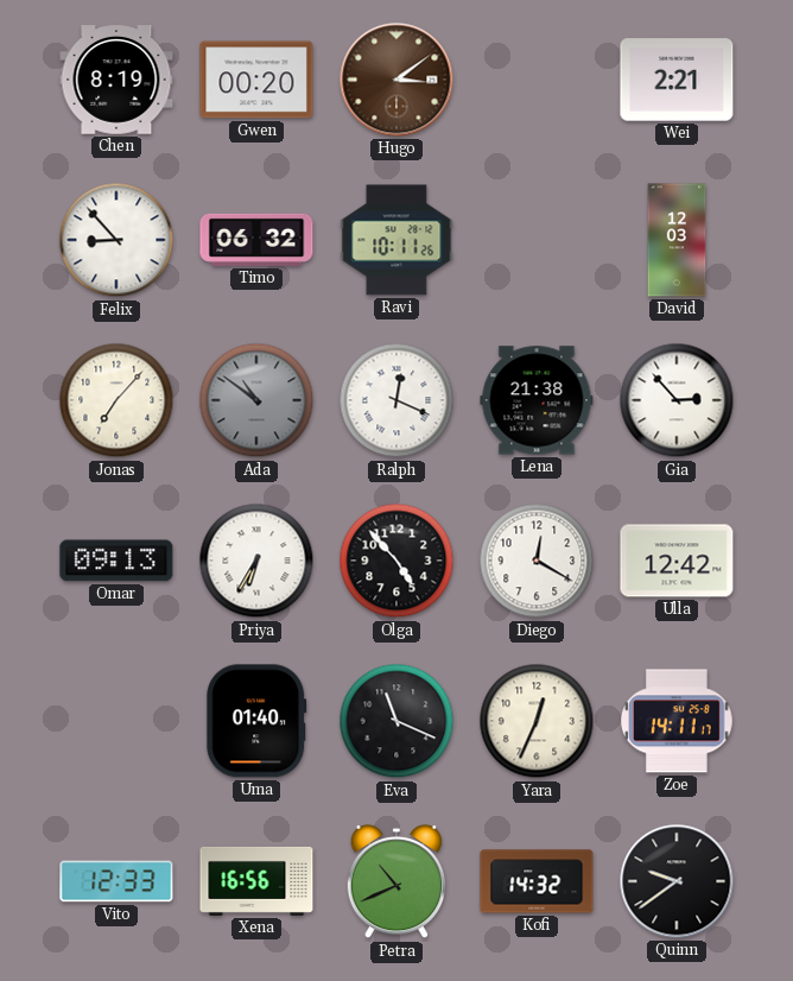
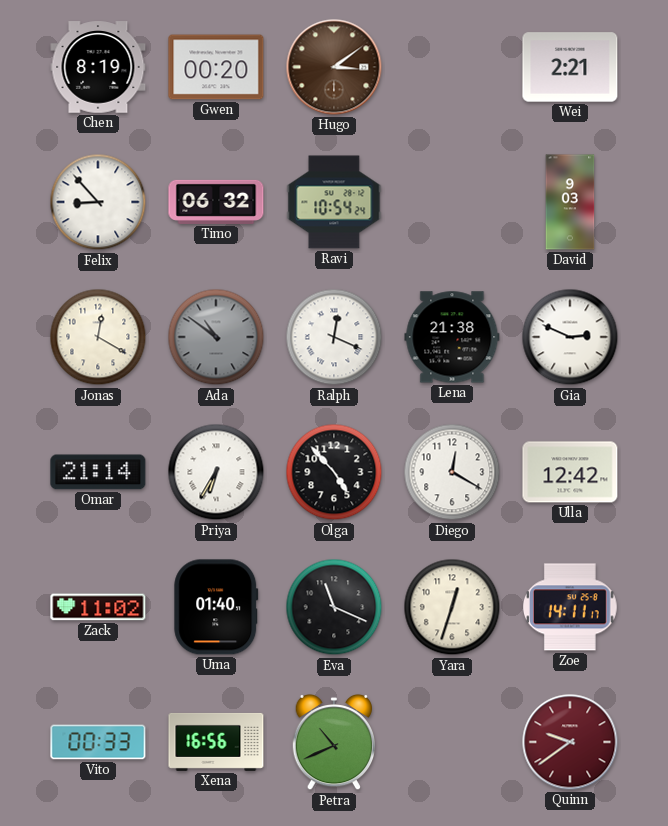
Ravi: 10:11 -> 10:54
David: 12:03 -> 9:03
Jonas: 7:07 -> 12:20
Gia: 2:53 -> 2:49
Omar: 09:13 -> 21:14
Zack: none -> 11:02
Yara: 12:34 -> 12:33
Vito: 12:33 -> 00:33
Kofi: 14:32 -> none
Quinn dial: black -> burgundy
